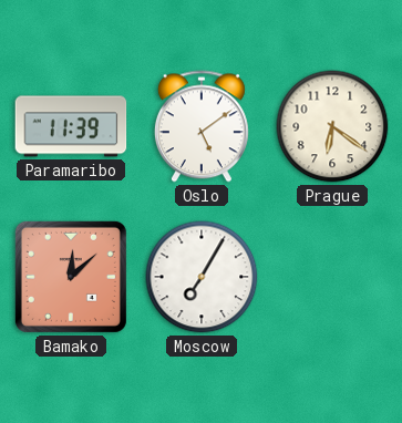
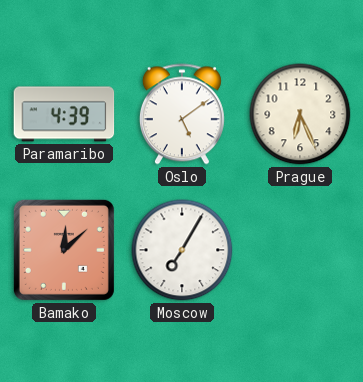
Paramaribo: 11:39 -> 4:39
Prague: 6:21 -> 6:26
